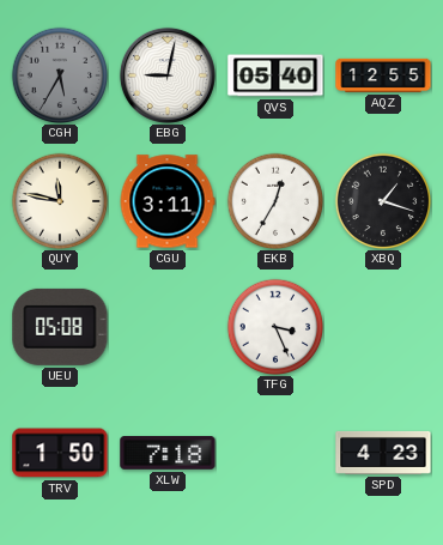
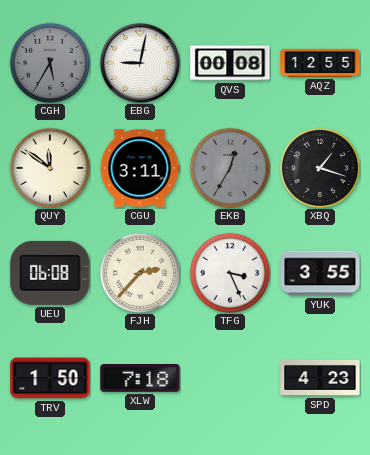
QVS: 05:40 -> 00:08
QUY: 11:47 -> 11:51
EKB dial: white -> grey
UEU: 05:08 -> 06:08
FJH: none -> 2:37
YUK: none -> 3:55
